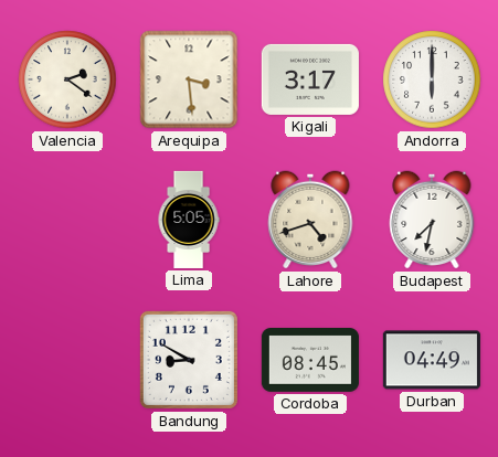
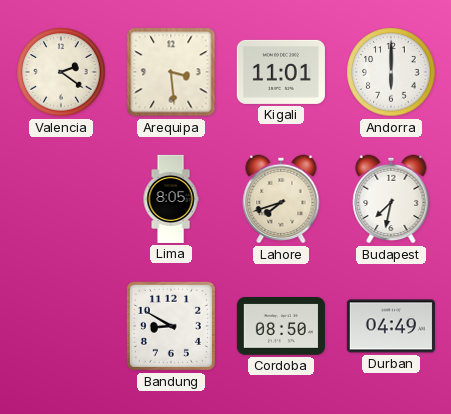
Kigali: 3:17 -> 11:01
Lima: 5:05 -> 8:05
Lahore: 4:42 -> 7:42
Cordoba: 08:45 -> 08:50
